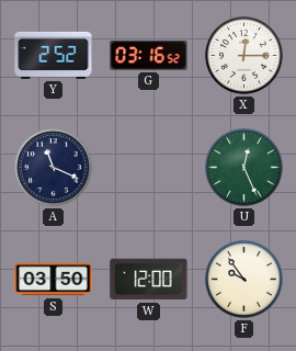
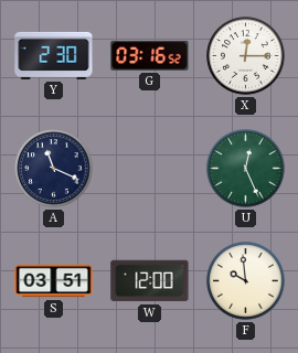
Y: 2:52 -> 2:30
S: 03:50 -> 03:51
F: 9:54 -> 9:59
